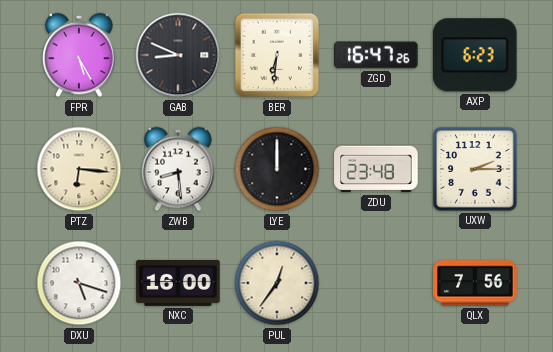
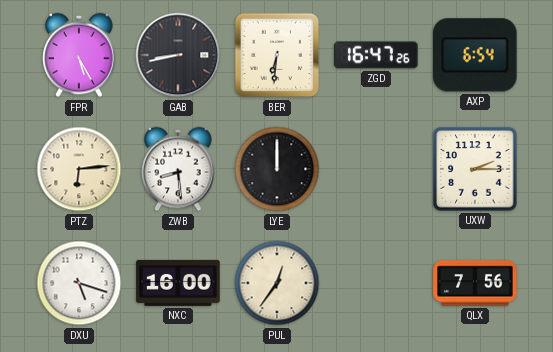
GAB: 8:49 -> 8:43
AXP: 6:23 -> 6:54
PTZ: 6:16 -> 6:14
ZDU: 23:48 -> none
